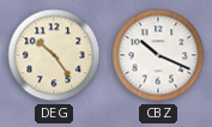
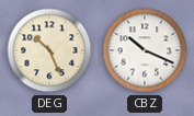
DEG: 10:24 -> 10:26
